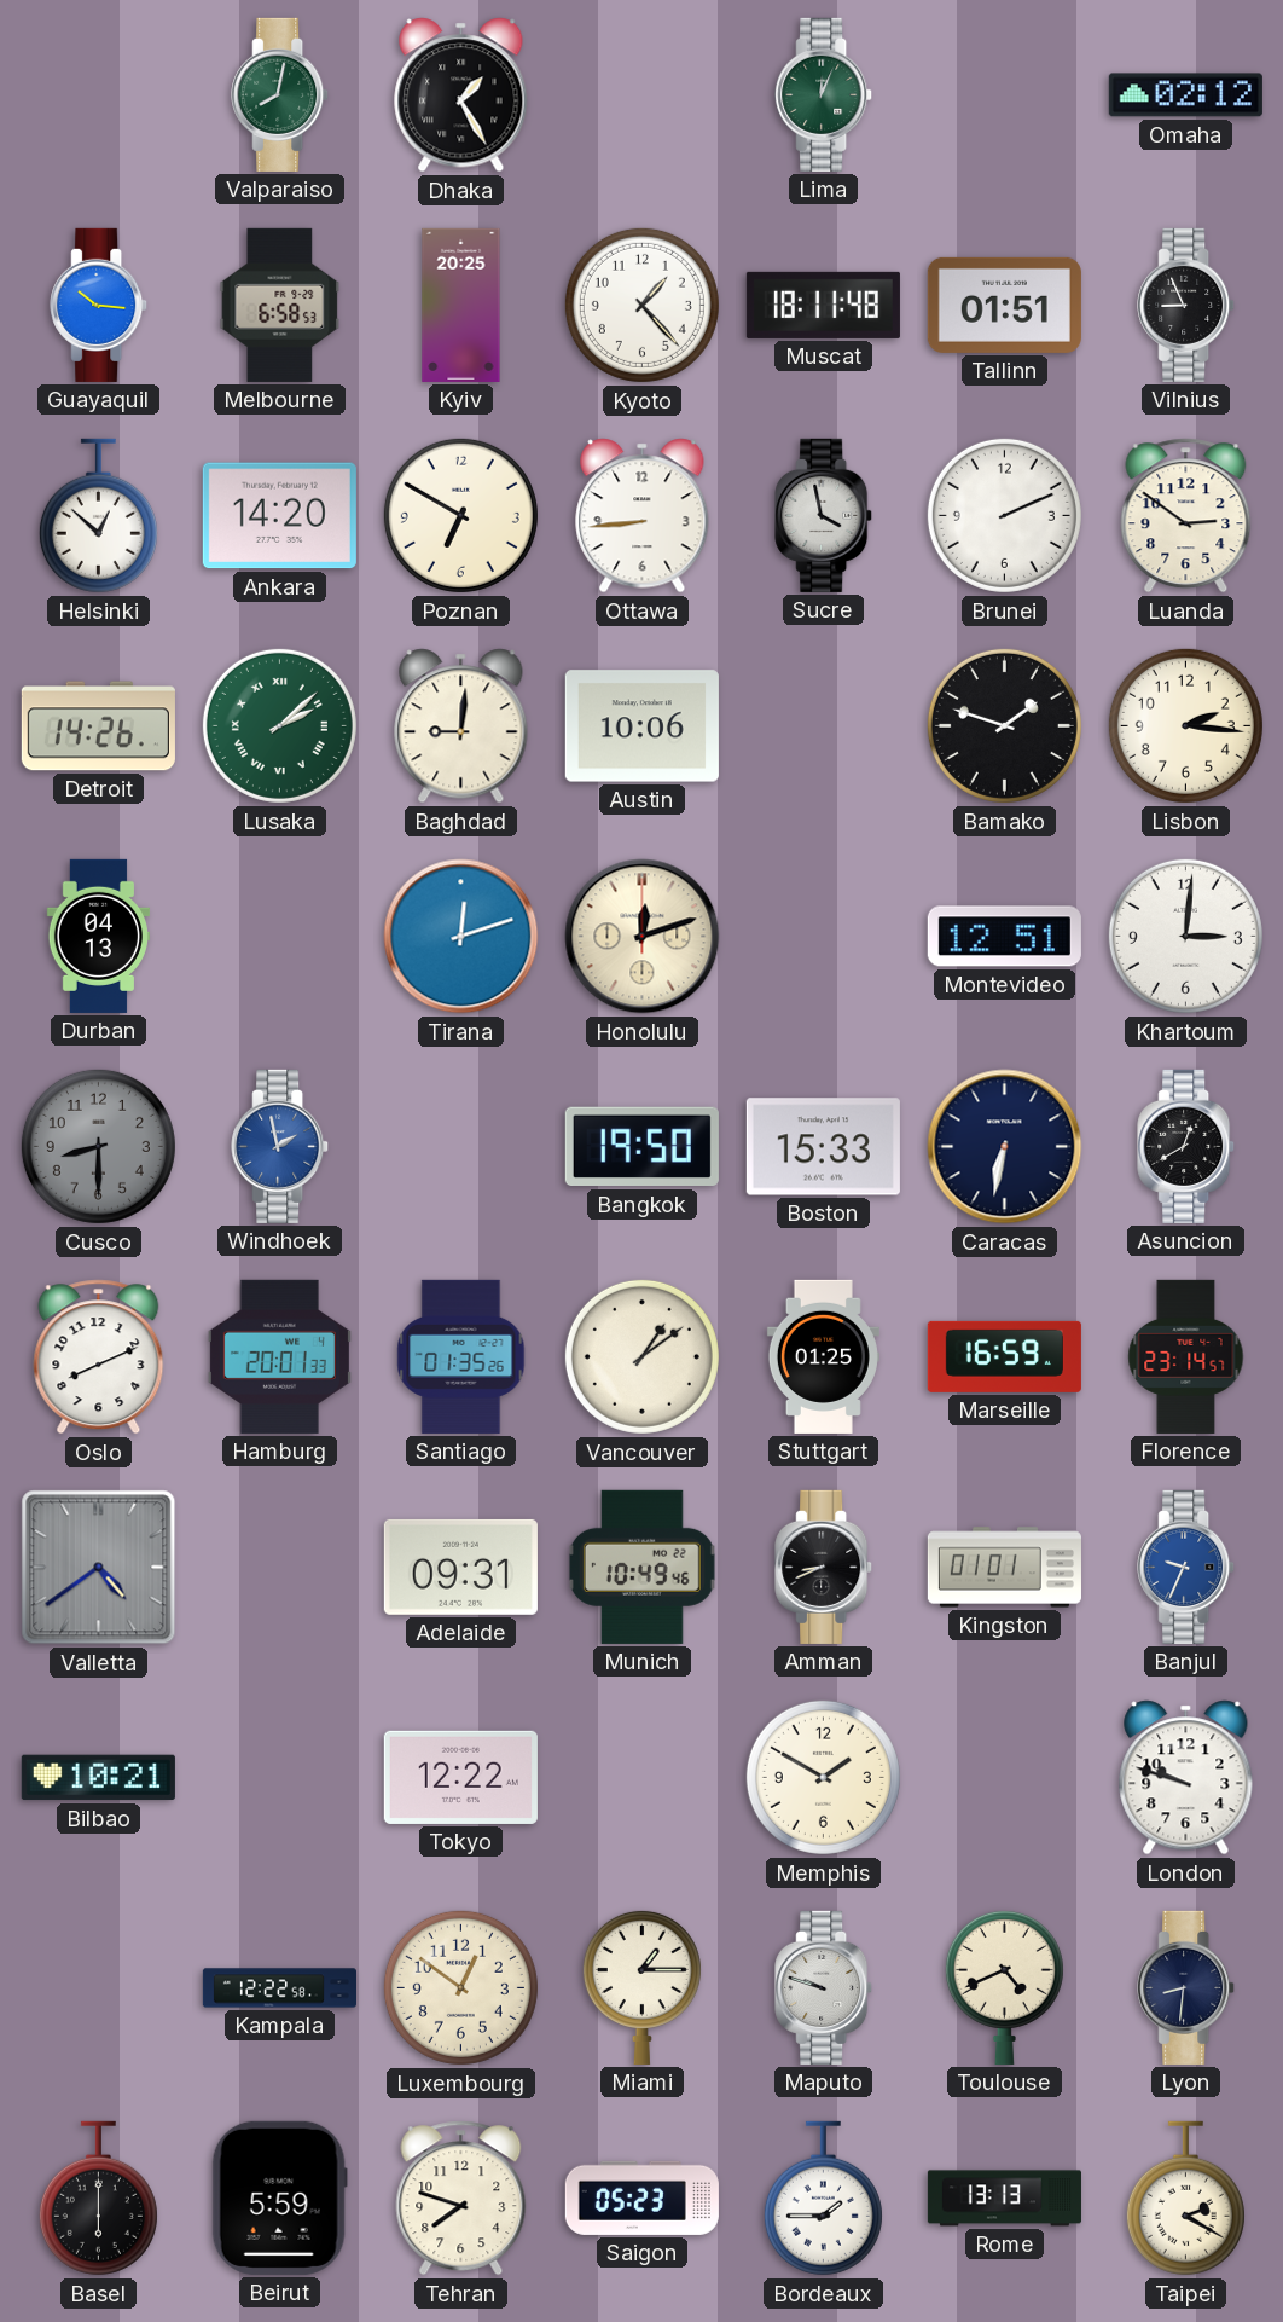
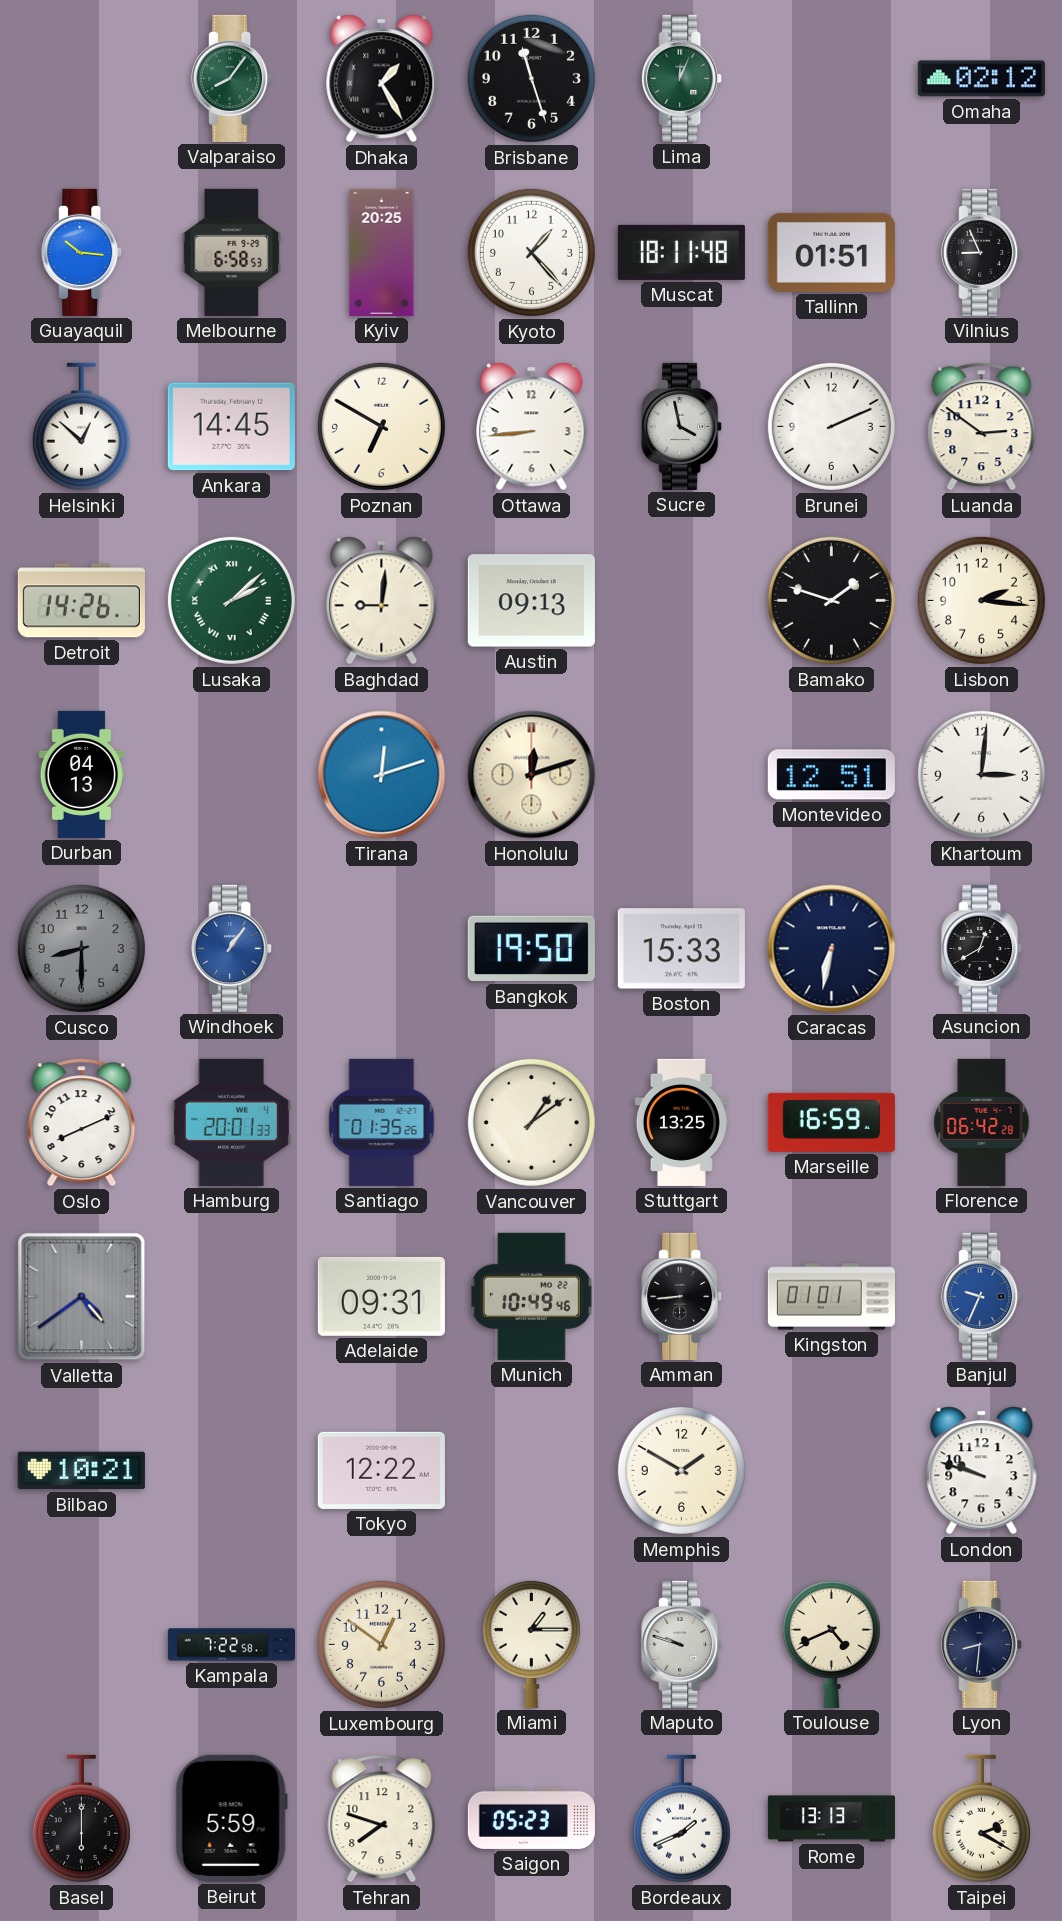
Valparaiso: 8:02 -> 8:06
Brisbane: none -> 11:27
Ankara: 14:20 -> 14:45
Austin: 10:06 -> 09:13
Windhoek: 1:58 -> 1:06
Stuttgart: 01:25 -> 13:25
Florence: 23:14 -> 06:42
Amman: 8:41 -> 8:44
Kampala: 12:22 -> 7:22
Bordeaux: 1:45 -> 1:41
